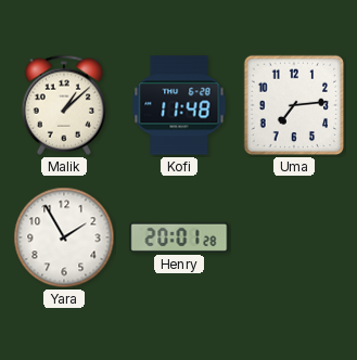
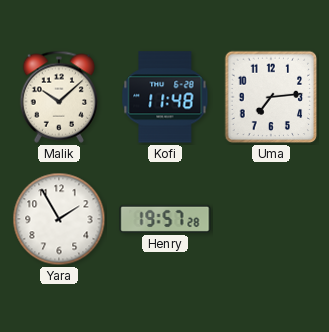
Malik: 1:08 -> 10:08
Henry: 20:01 -> 19:57
